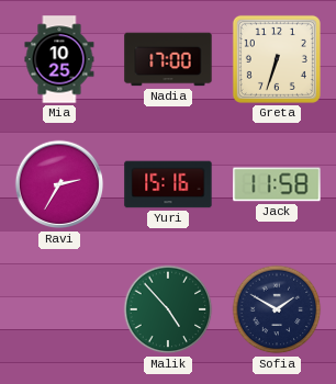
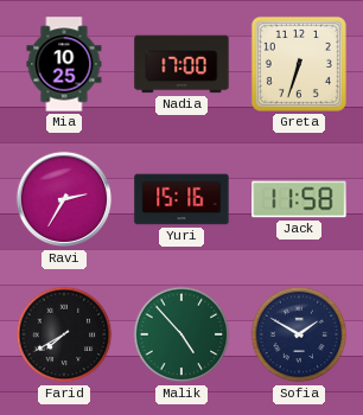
Farid: none -> 7:40
